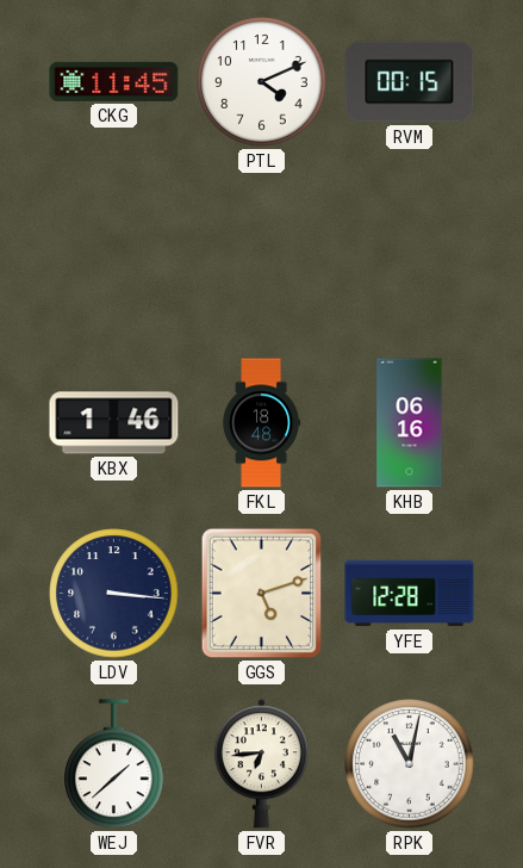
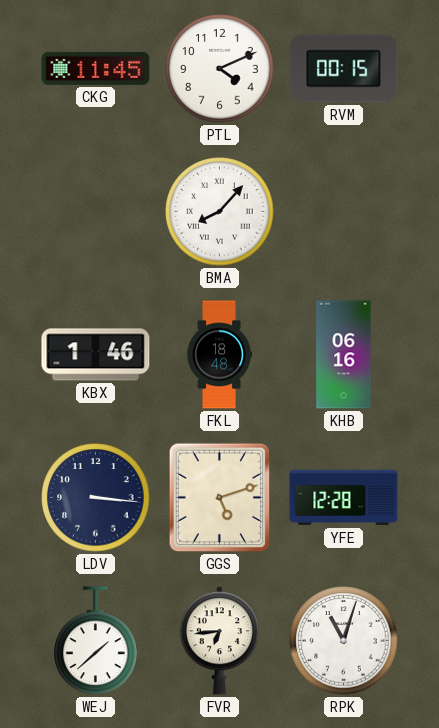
BMA: none -> 8:07
RPK: 11:02 -> 11:03
